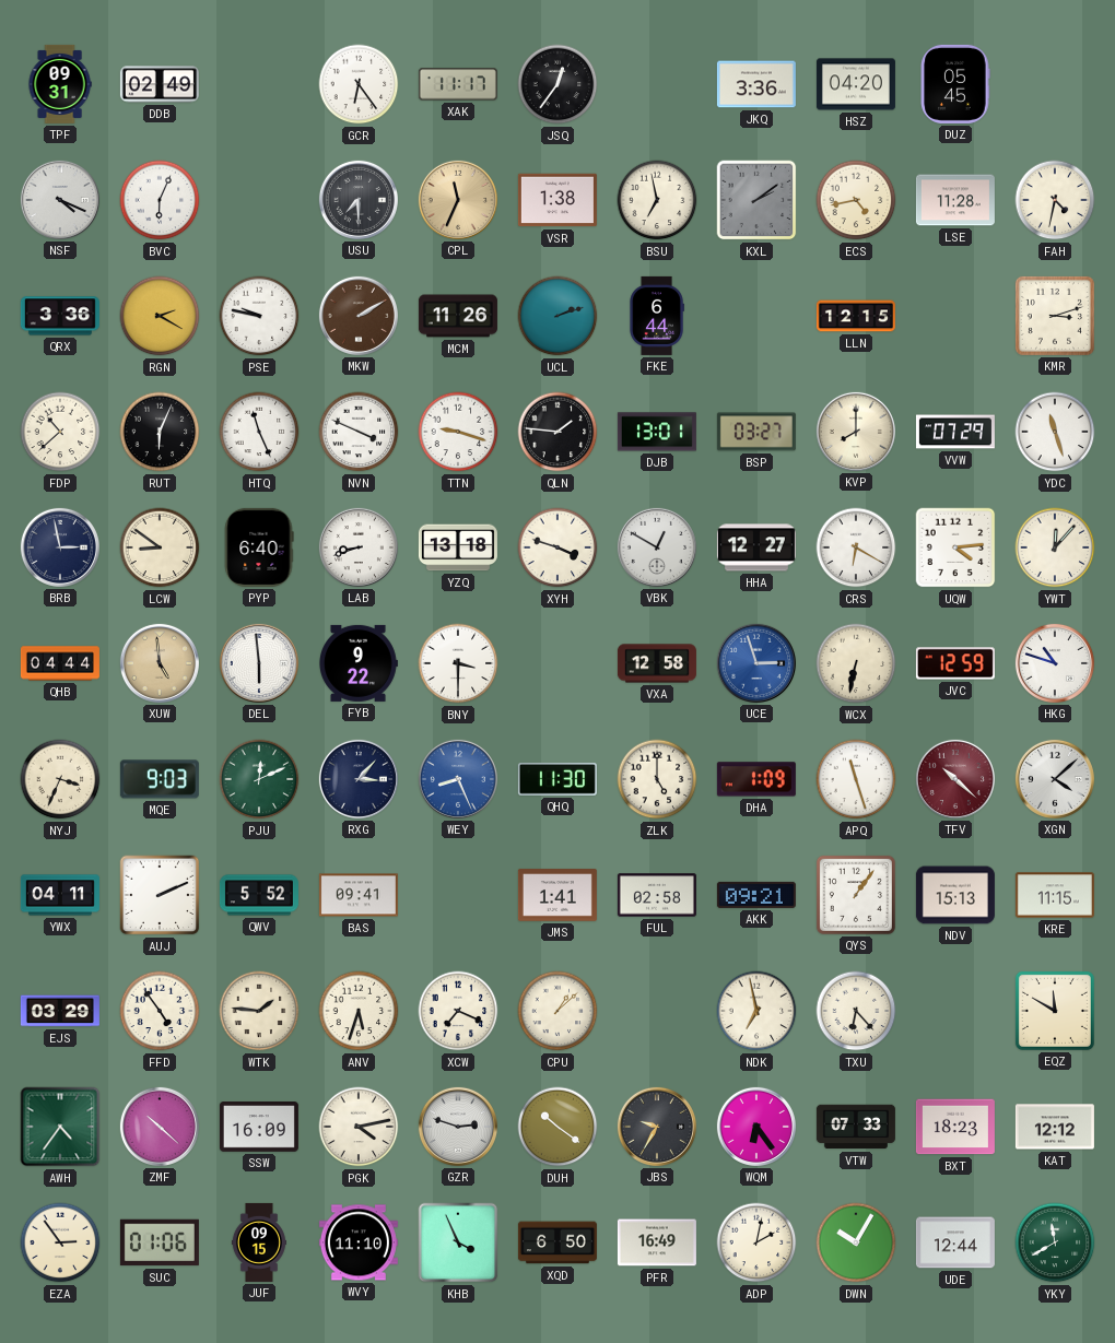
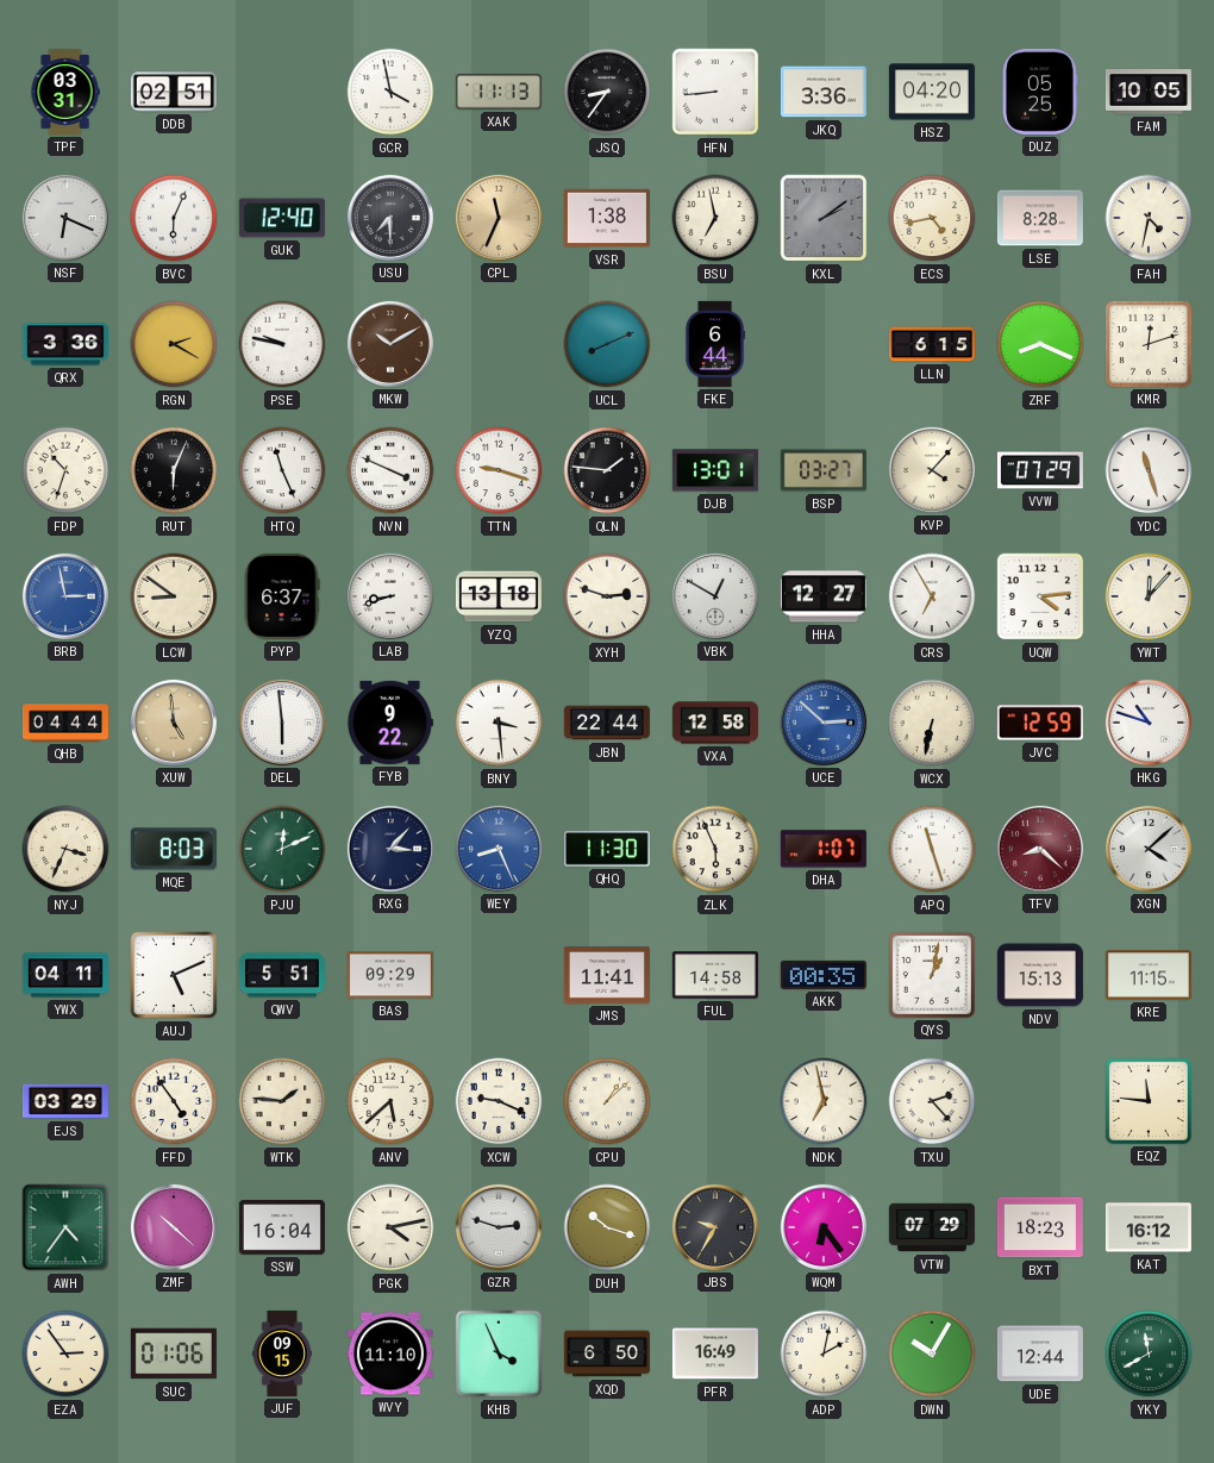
TPF: 09:31 -> 03:31
DDB: 02:49 -> 02:51
GCR: 6:24 -> 3:58
XAK: 11:17 -> 11:13
JSQ: 12:36 -> 8:36
HFN: none -> 8:44
DUZ: 05:45 -> 05:25
FAM: none -> 10:05
NSF: 4:19 -> 6:19
GUK: none -> 12:40
LSE: 11:28 -> 8:28
MKW: 2:10 -> 10:10
MCM: 11:26 -> none
UCL: 2:12 -> 8:11
LLN: 12:15 -> 6:15
ZRF: none -> 8:19
KMR: 3:12 -> 12:12
FDP: 10:38 -> 10:33
KVP: 8:00 -> 4:07
BRB dial: navy -> blue
PYP: 6:40 -> 6:37
XYH: 3:48 -> 2:48
CRS: 6:20 -> 6:55
BNY: 3:30 -> 3:29
JBN: none -> 22:44
UCE: 2:57 -> 2:52
MQE: 9:03 -> 8:03
ZLK: 5:00 -> 5:56
DHA: 1:09 -> 1:07
TFV: 10:22 -> 8:22
AUJ: 2:11 -> 5:11
QWV: 5:52 -> 5:51
BAS: 09:41 -> 09:29
JMS: 1:41 -> 11:41
FUL: 02:58 -> 14:58
AKK: 09:21 -> 00:35
QYS: 1:06 -> 1:02
ANV: 5:33 -> 5:38
XCW: 7:19 -> 9:19
TXU: 6:23 -> 2:23
EQZ: 11:50 -> 11:46
SSW: 16:09 -> 16:04
DUH: 10:21 -> 10:18
VTW: 07:33 -> 07:29
KAT: 12:12 -> 16:12
